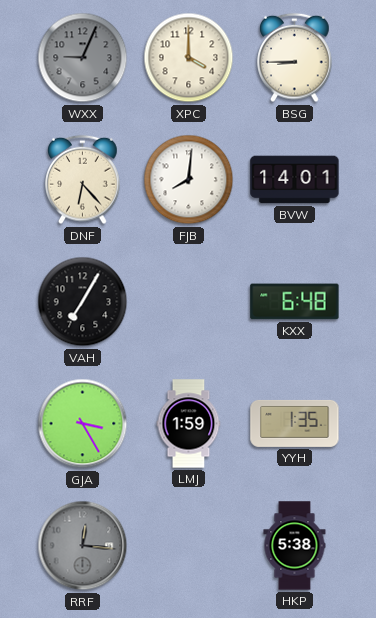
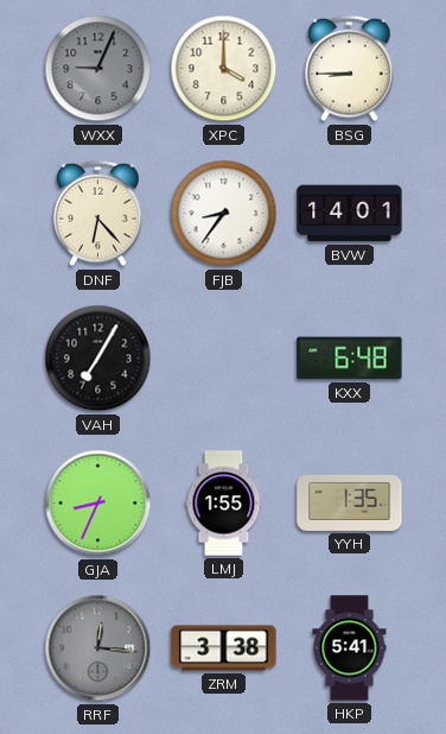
FJB: 8:01 -> 8:36
GJA: 3:25 -> 8:34
LMJ: 1:59 -> 1:55
ZRM: none -> 3:38
HKP: 5:38 -> 5:41
